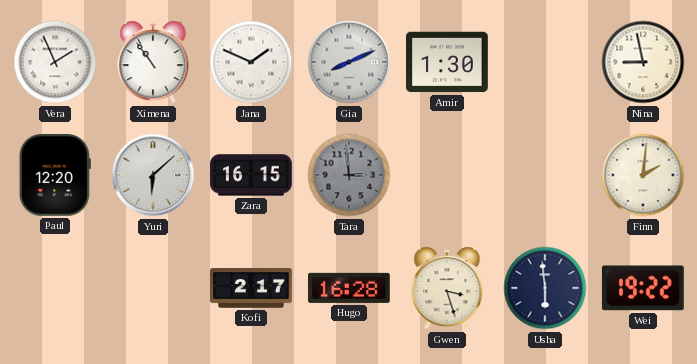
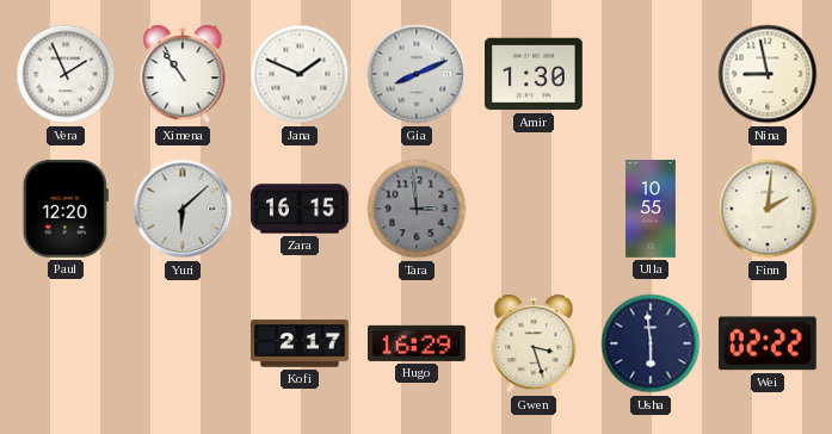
Ulla: none -> 10:55
Hugo: 16:28 -> 16:29
Wei: 19:22 -> 02:22
